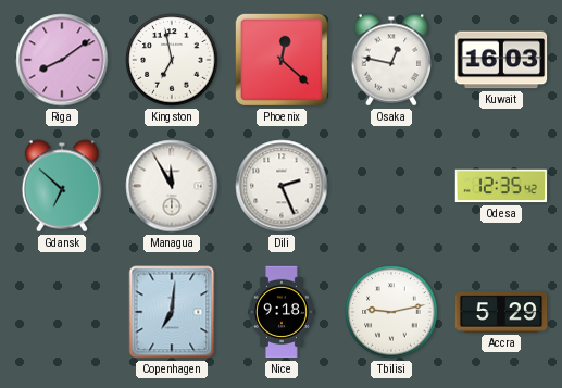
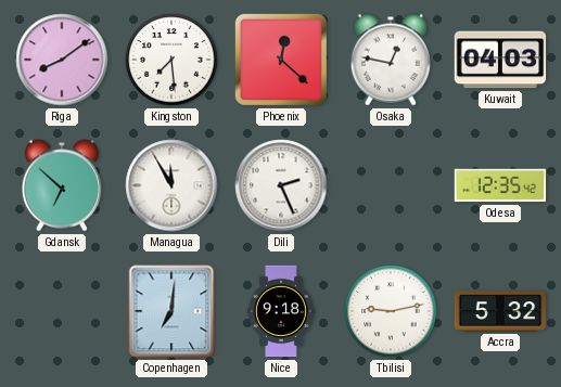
Kingston: 6:58 -> 7:29
Kuwait: 16:03 -> 04:03
Accra: 5:29 -> 5:32
